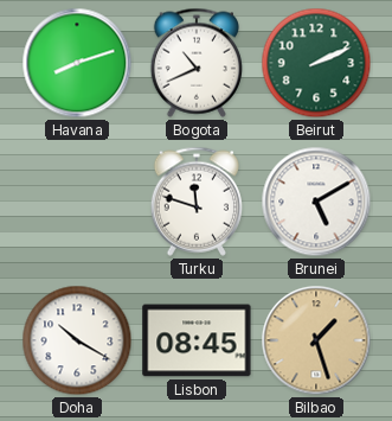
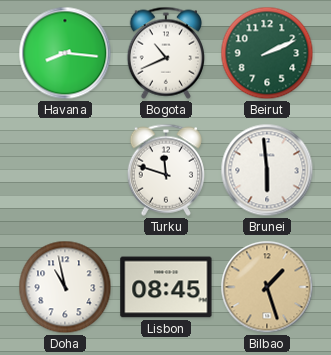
Havana: 8:12 -> 8:16
Brunei: 5:10 -> 5:59
Doha: 10:20 -> 10:58
